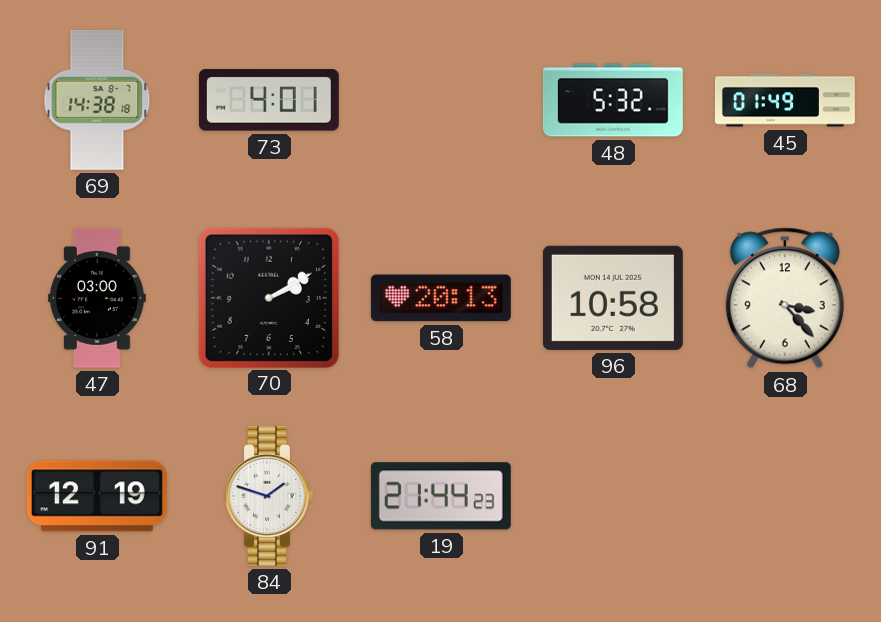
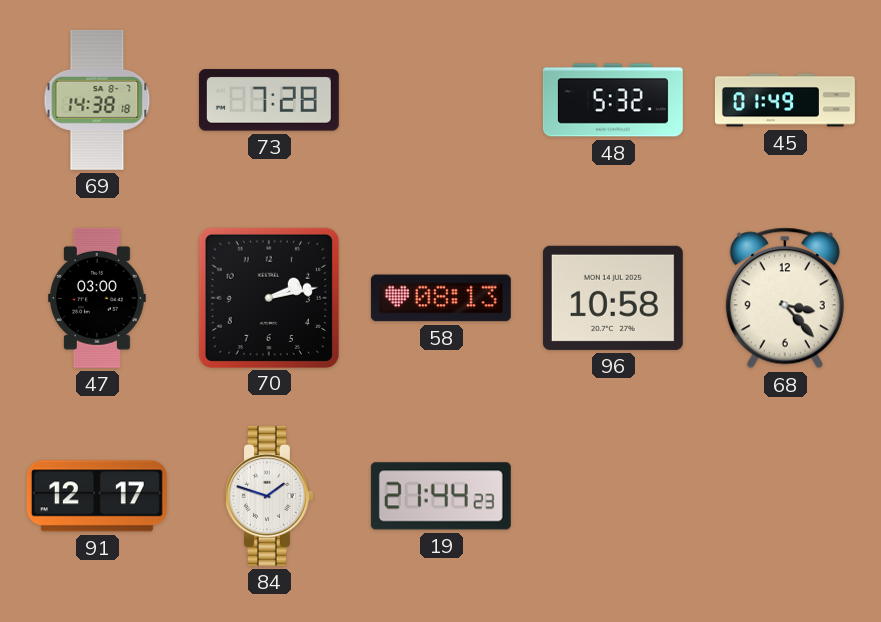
73: 4:01 -> 7:28
70: 2:10 -> 2:13
58: 20:13 -> 08:13
91: 12:19 -> 12:17
